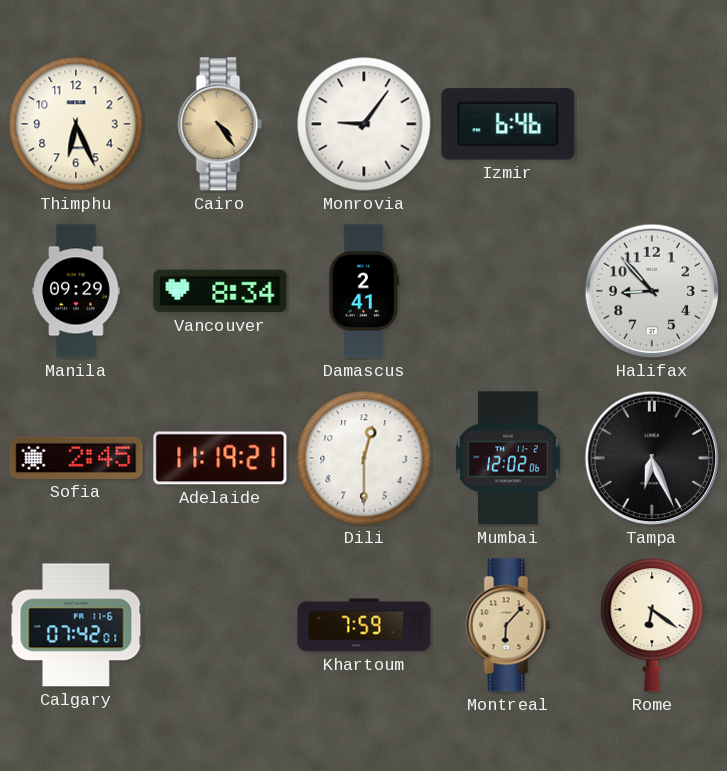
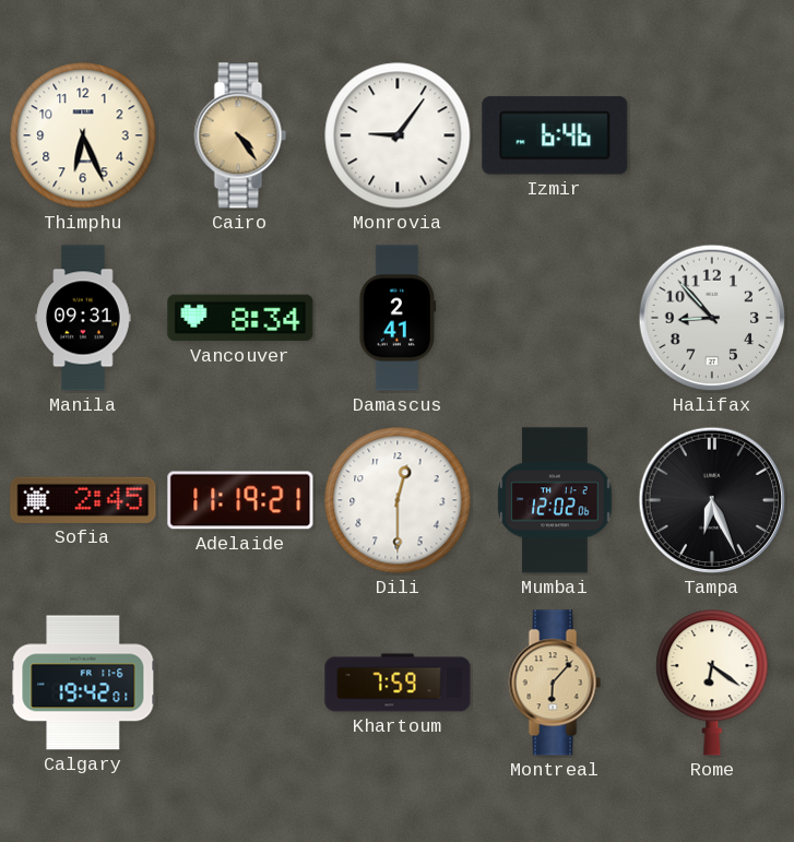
Manila: 09:29 -> 09:31
Calgary: 07:42 -> 19:42
